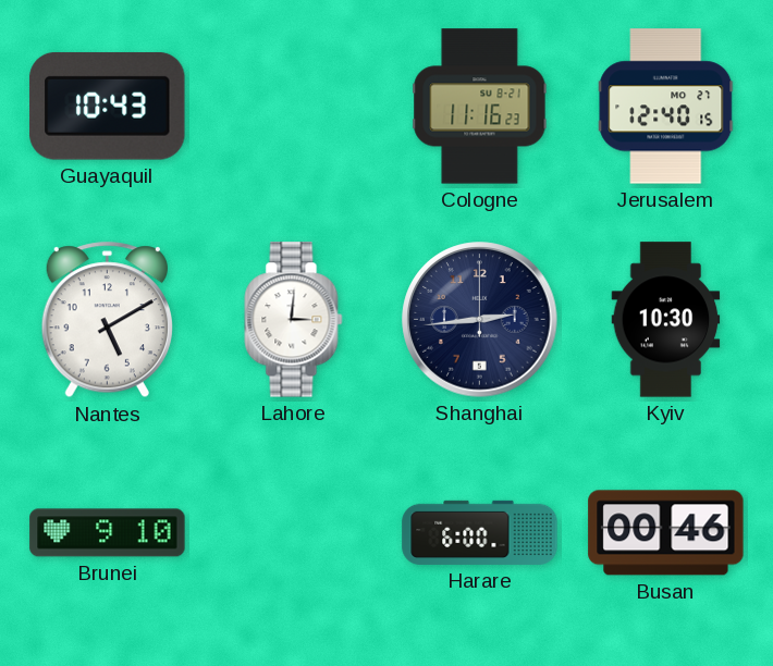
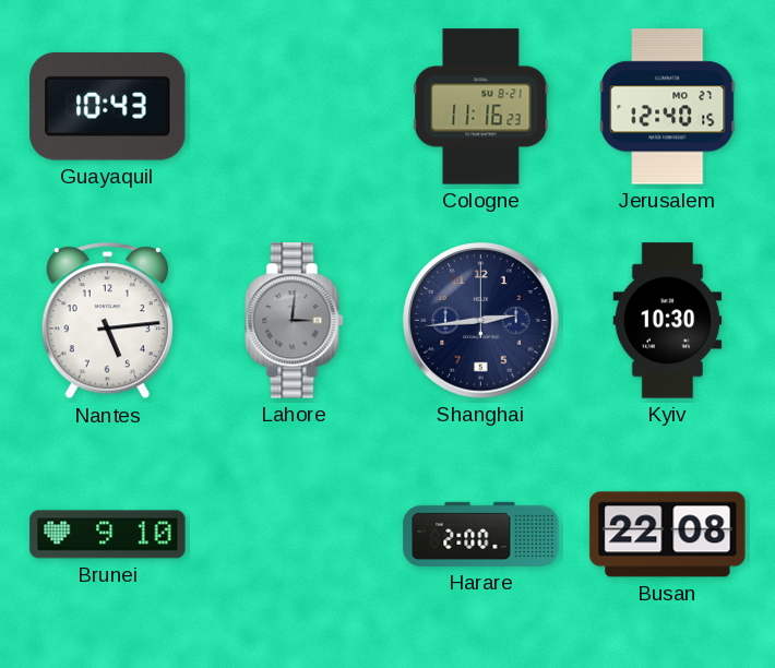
Nantes: 5:10 -> 5:14
Lahore dial: white -> grey
Harare: 6:00 -> 2:00
Busan: 00:46 -> 22:08
